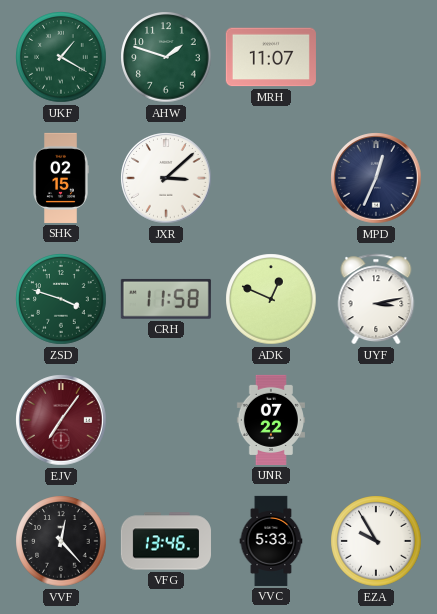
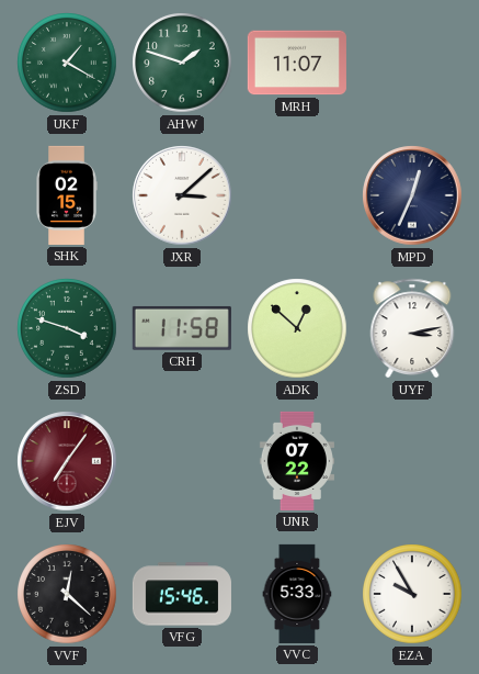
ADK: 12:49 -> 12:52
VVF: 12:23 -> 12:22
VFG: 13:46 -> 15:46
